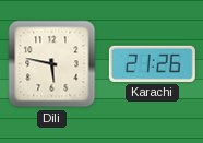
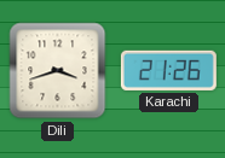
Dili: 5:47 -> 3:42
